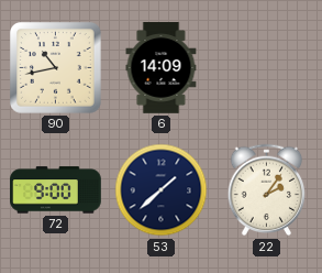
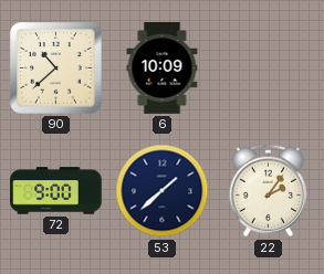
90: 10:43 -> 10:38
6: 14:09 -> 10:09
